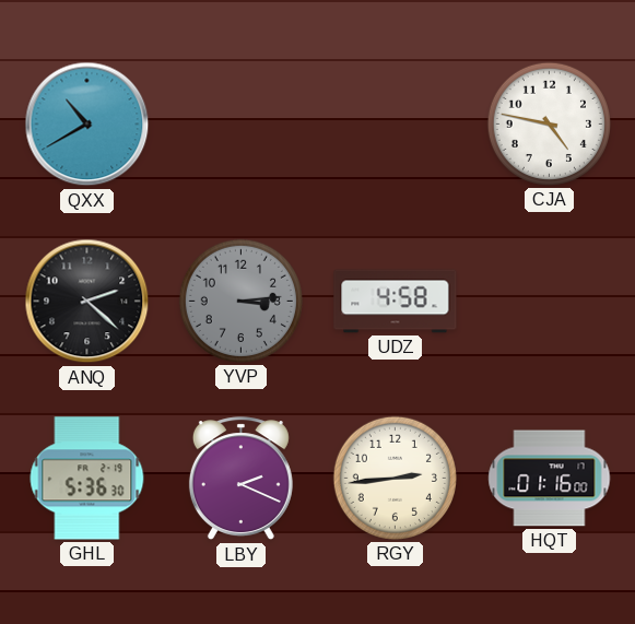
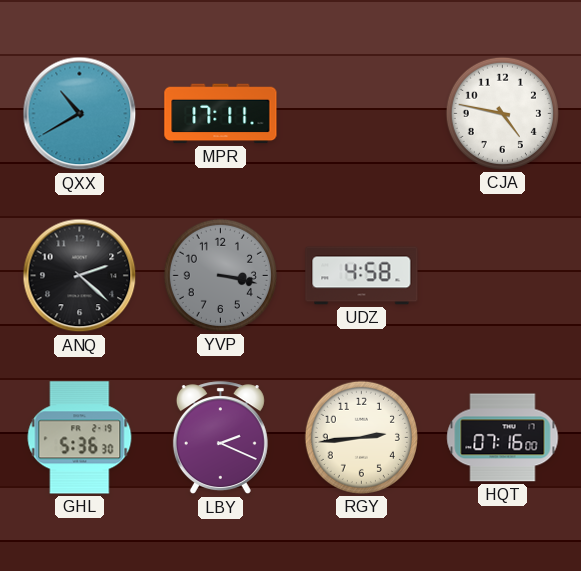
MPR: none -> 17:11
YVP: 3:14 -> 3:17
HQT: 01:16 -> 07:16
